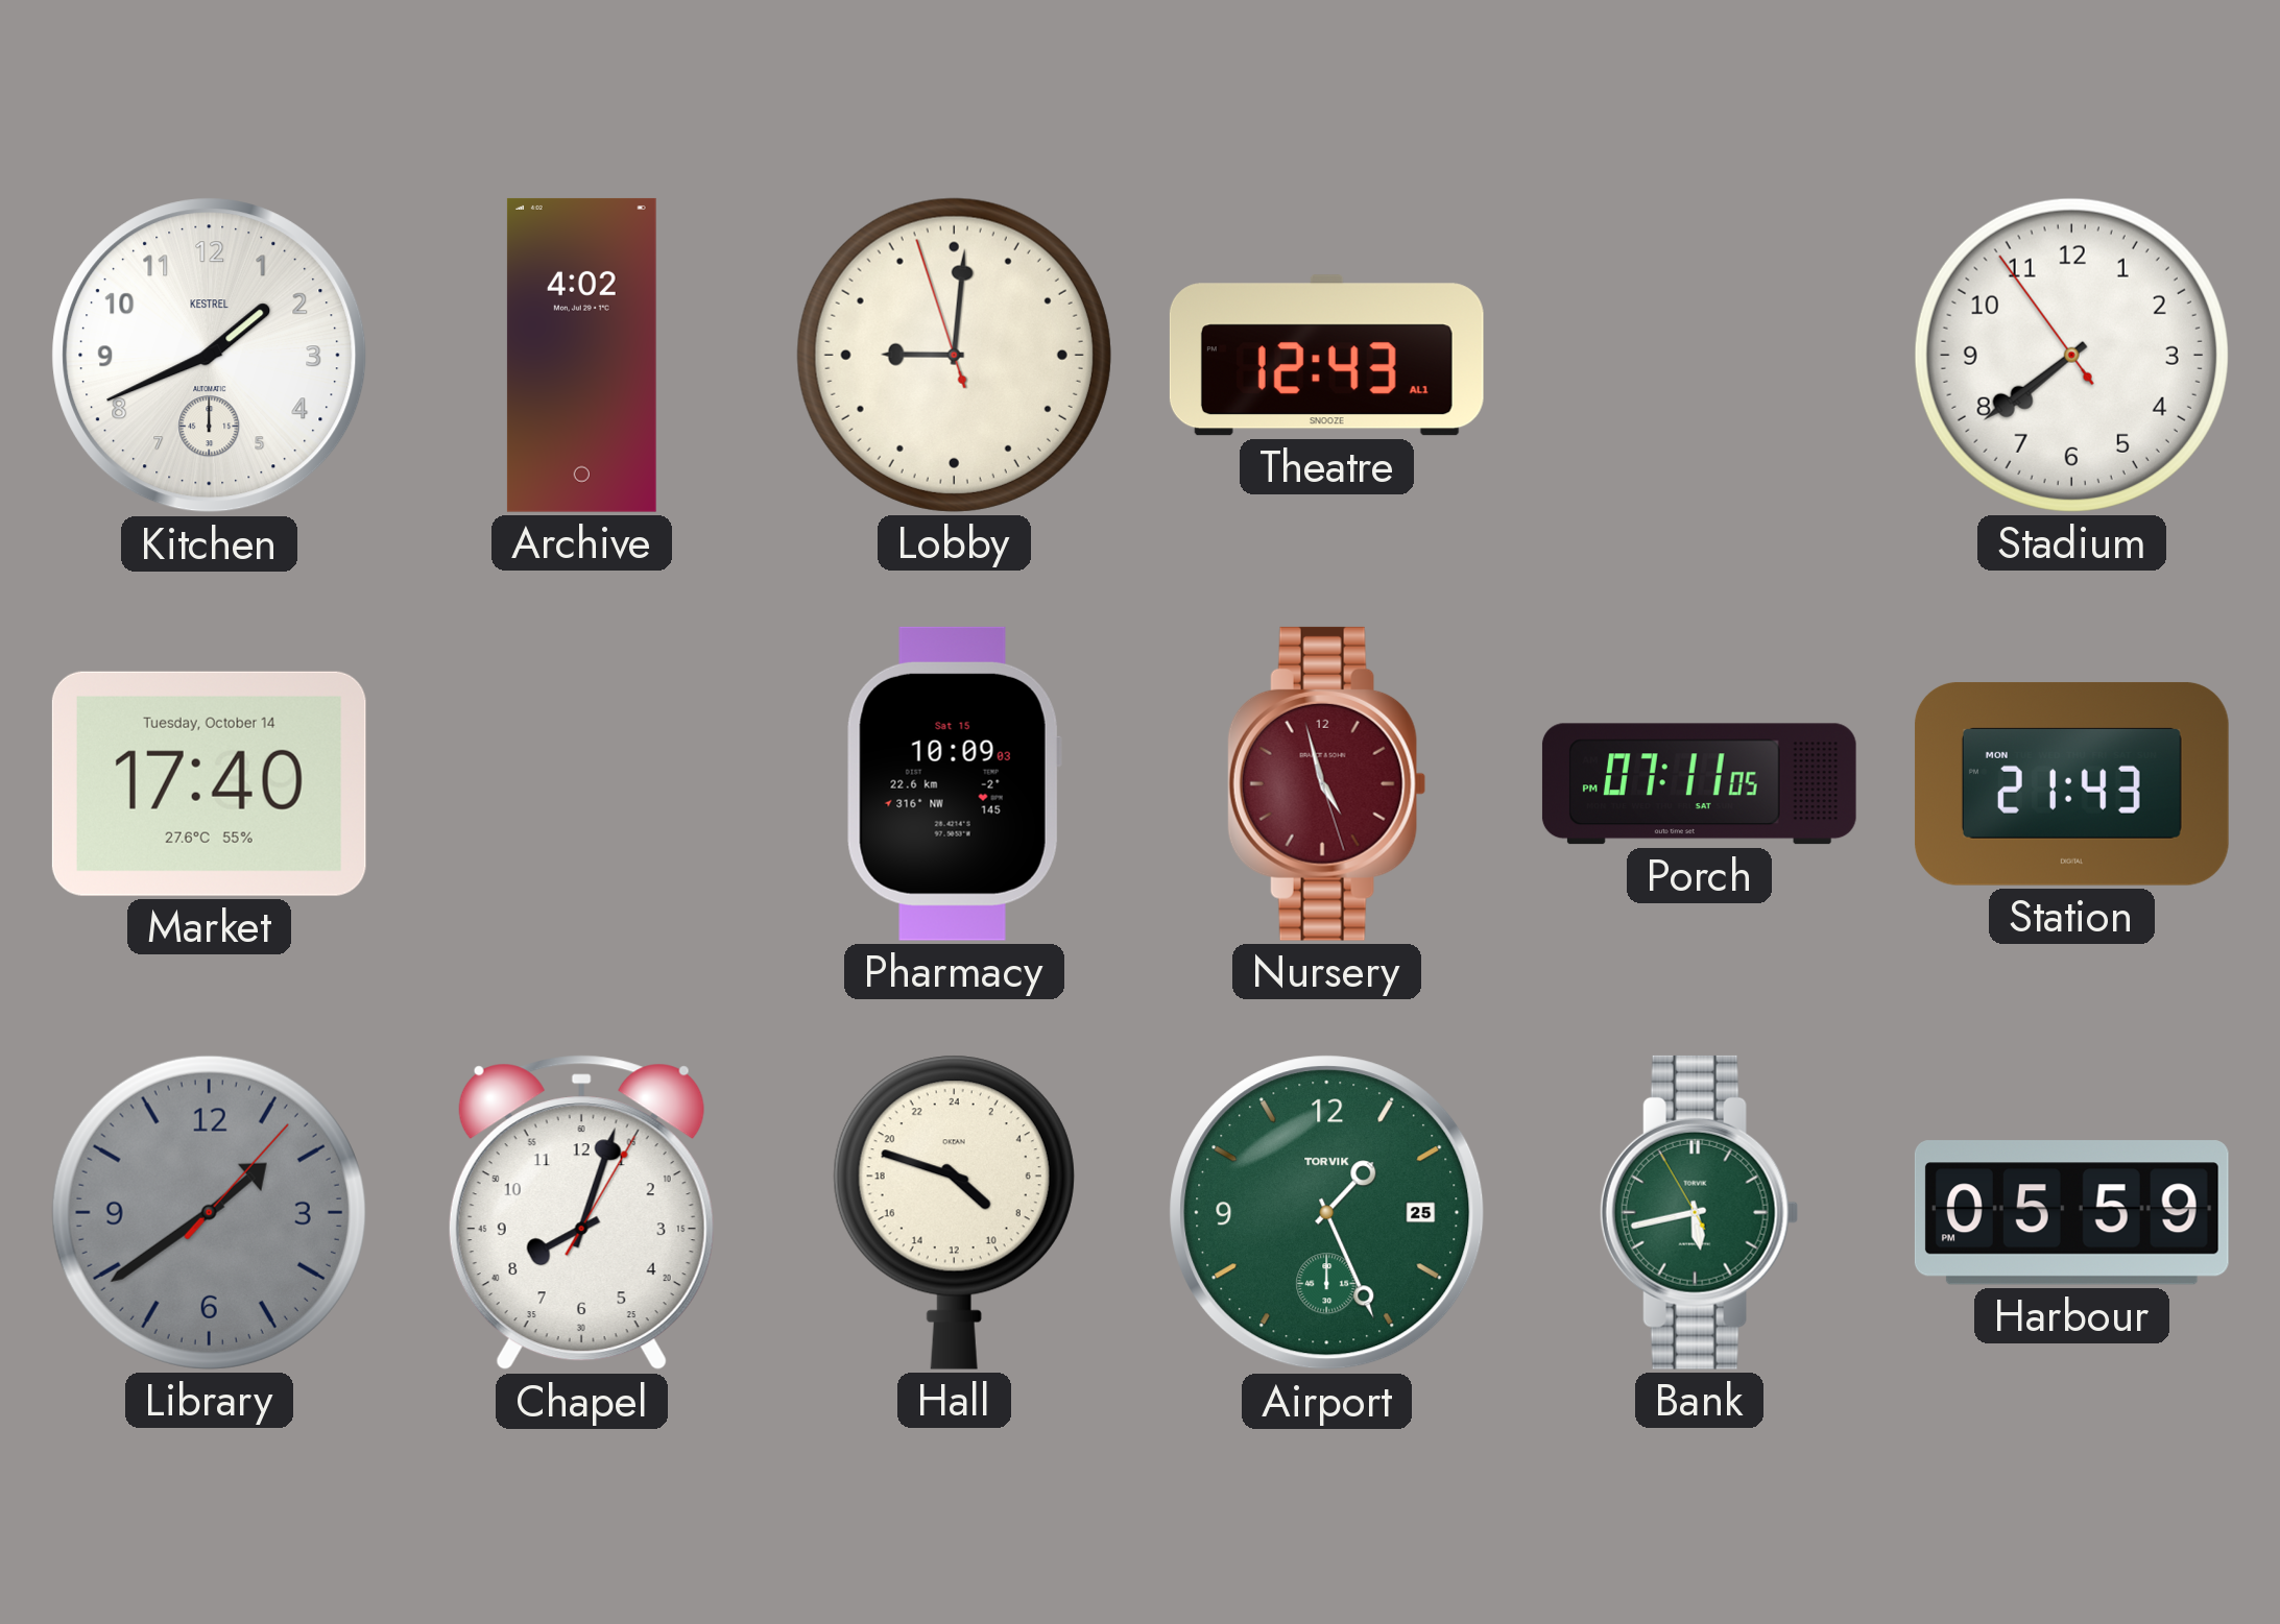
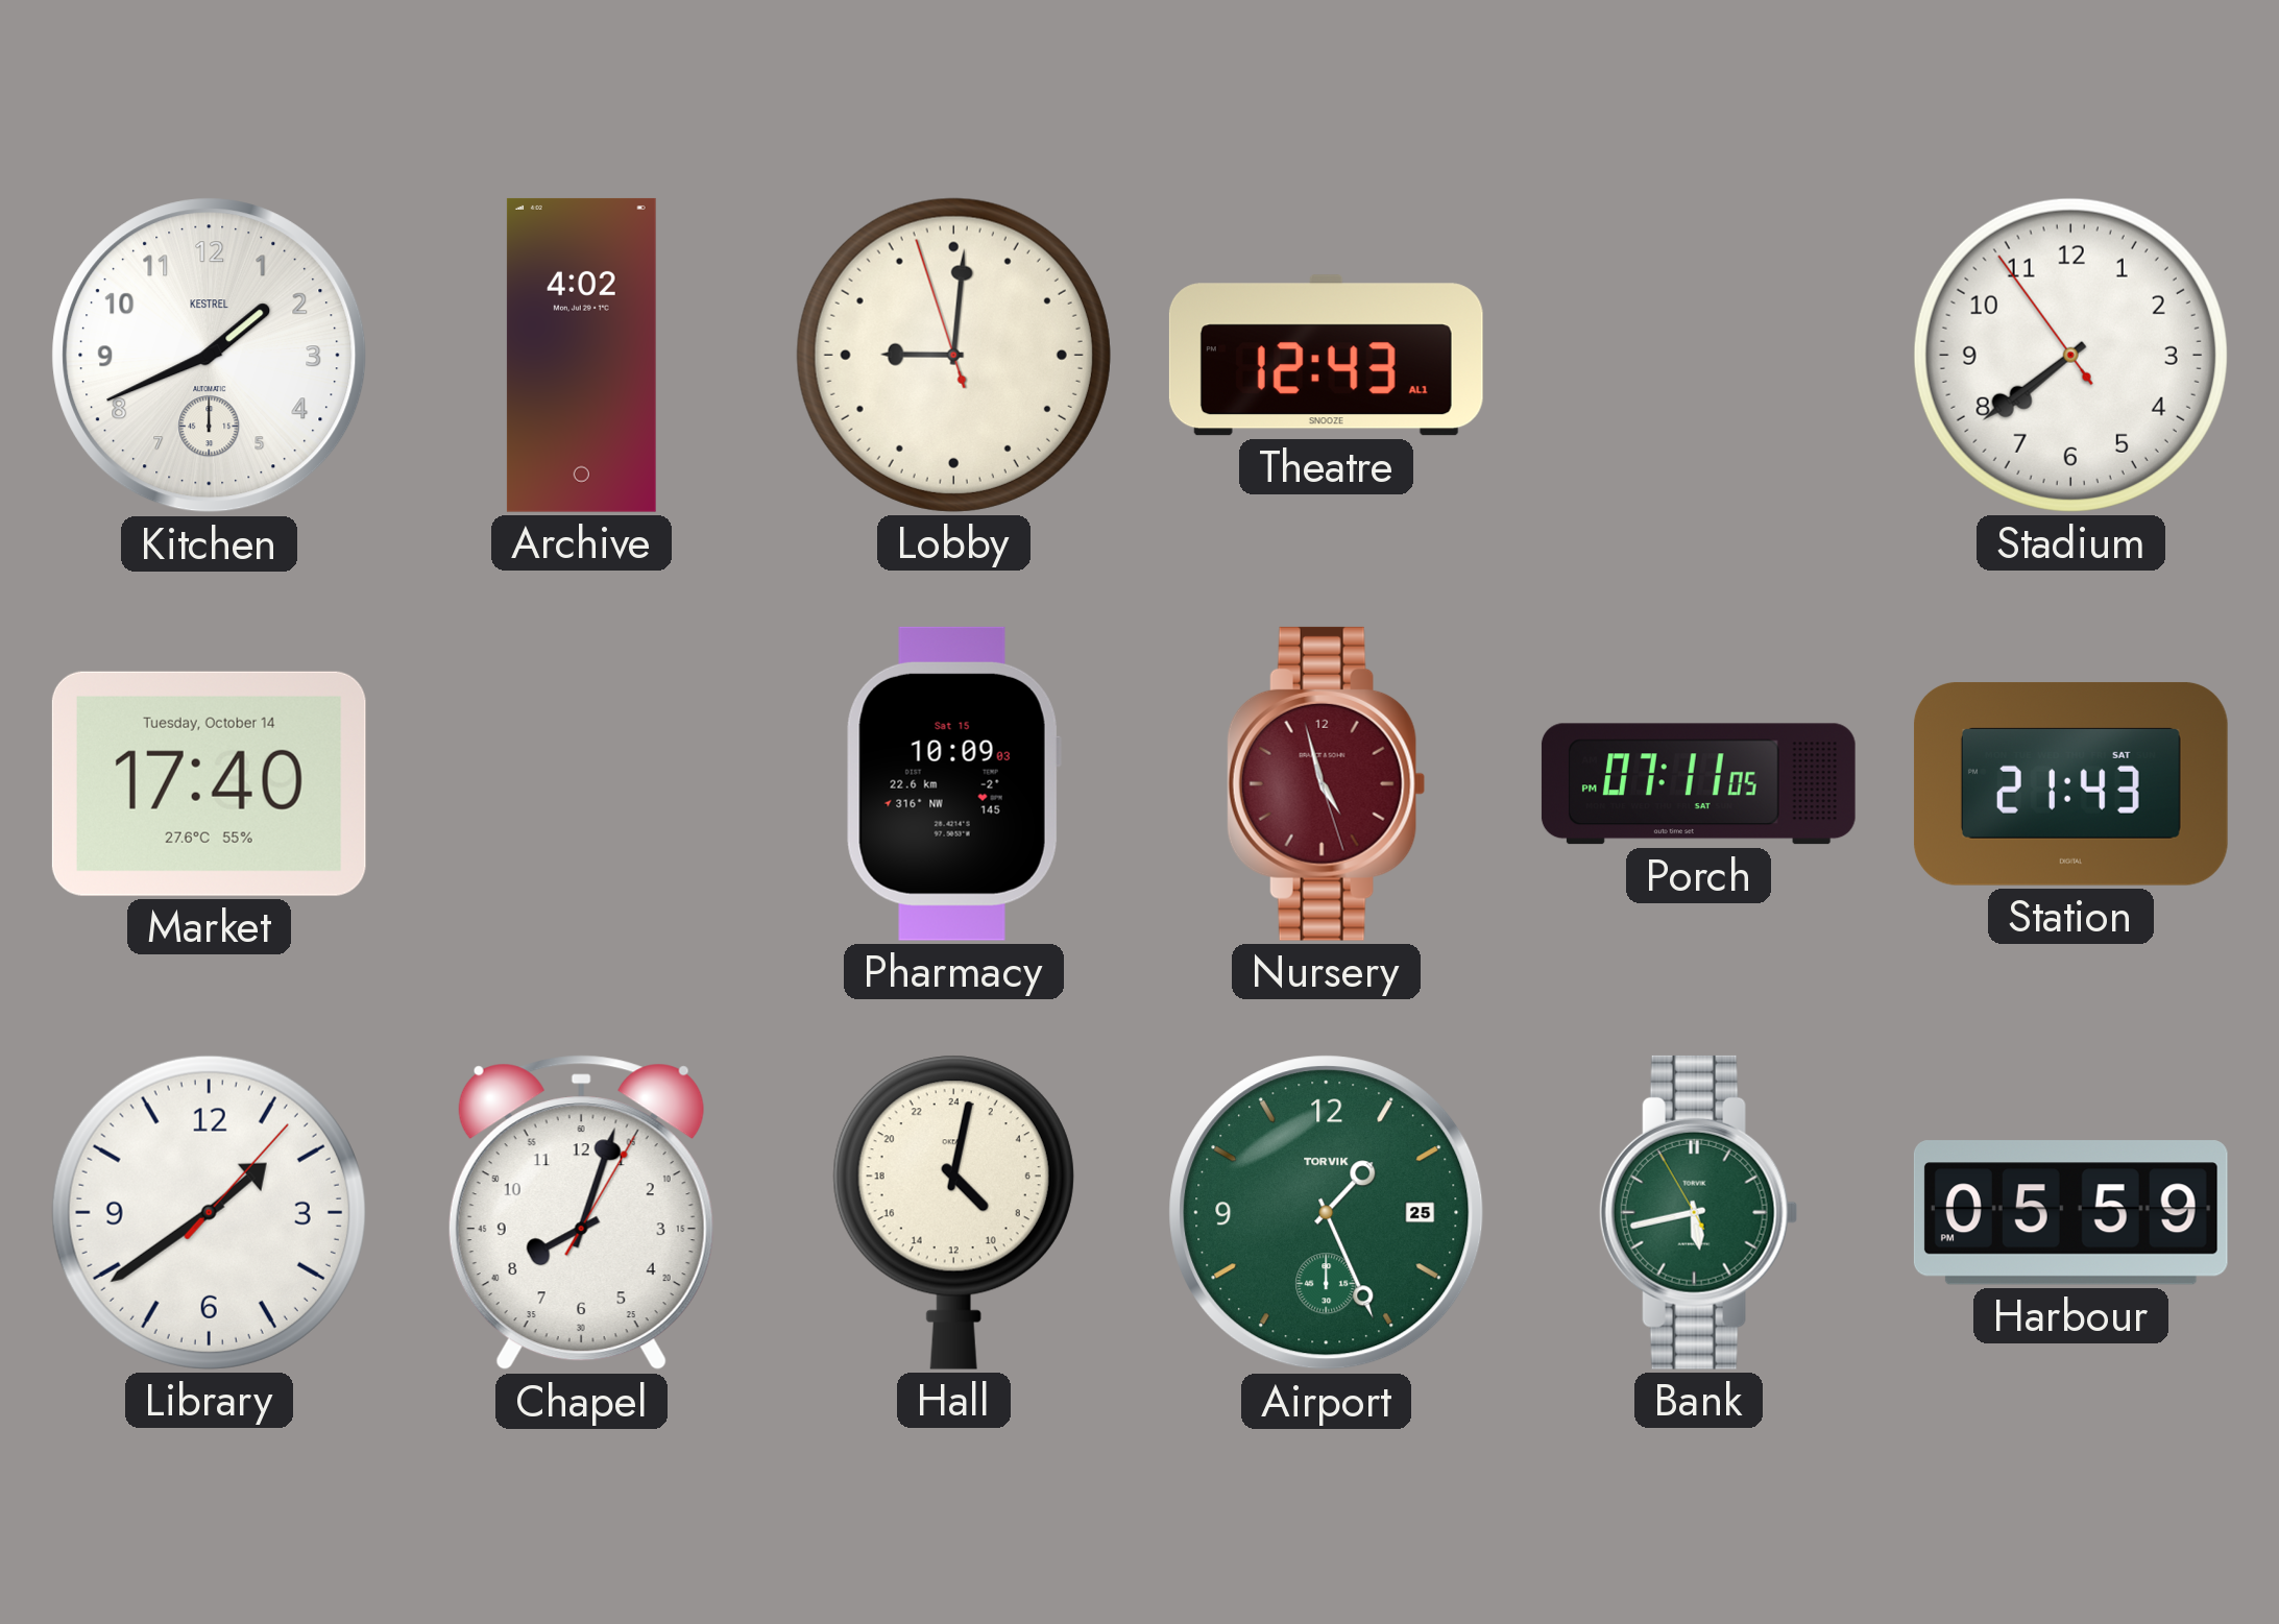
Station date: MON -> SAT
Library dial: grey -> white
Hall: 8:48 -> 9:02
